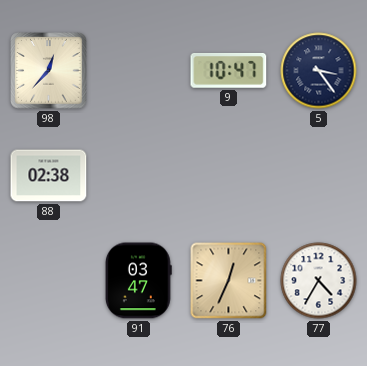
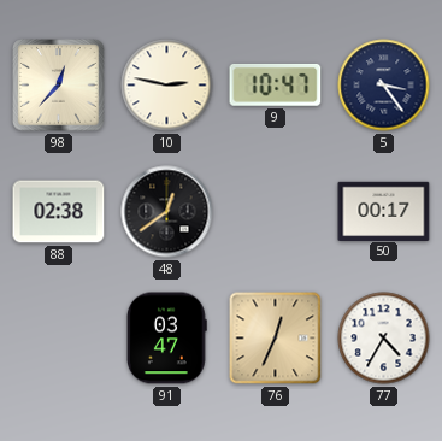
10: none -> 2:47
48: none -> 12:39
50: none -> 00:17
